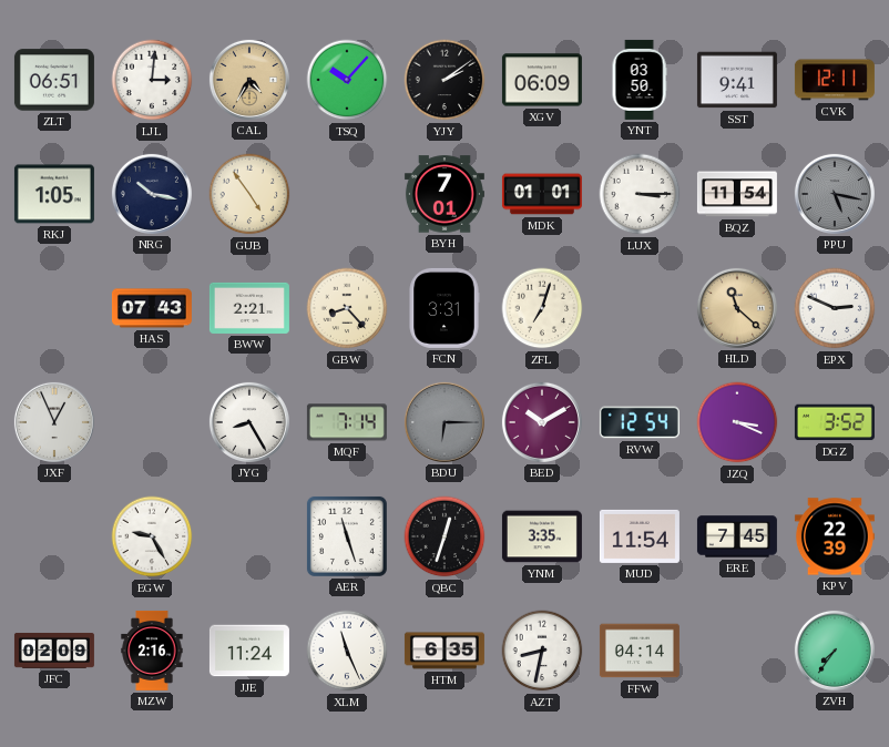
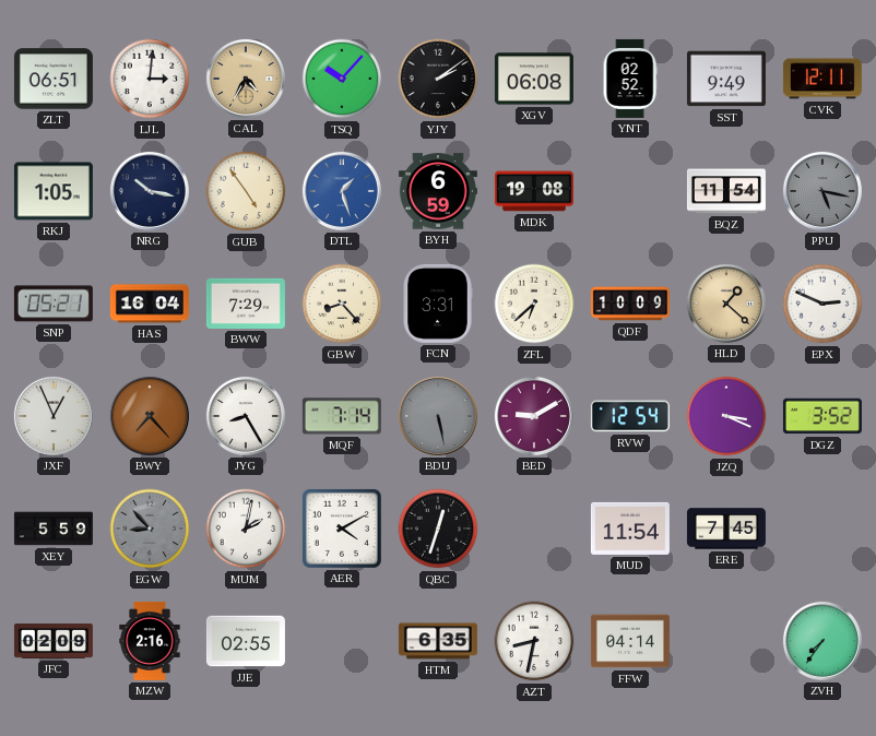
XGV: 06:09 -> 06:08
YNT: 03:50 -> 02:52
SST: 9:41 -> 9:49
DTL: none -> 1:27
BYH: 7:01 -> 6:59
MDK: 01:01 -> 19:08
LUX: 3:15 -> none
SNP: none -> 05:21
HAS: 07:43 -> 16:04
BWW: 2:21 -> 7:29
ZFL: 7:03 -> 6:38
QDF: none -> 10:09
HLD: 11:22 -> 1:22
BWY: none -> 7:23
BDU: 6:15 -> 5:28
BED: 10:10 -> 9:10
XEY: none -> 5:59
EGW: 9:25 -> 8:53
EGW dial: white -> grey
MUM: none -> 2:02
AER: 11:27 -> 4:10
YNM: 3:35 -> none
KPV: 22:39 -> none
JJE: 11:24 -> 02:55
XLM: 11:26 -> none
